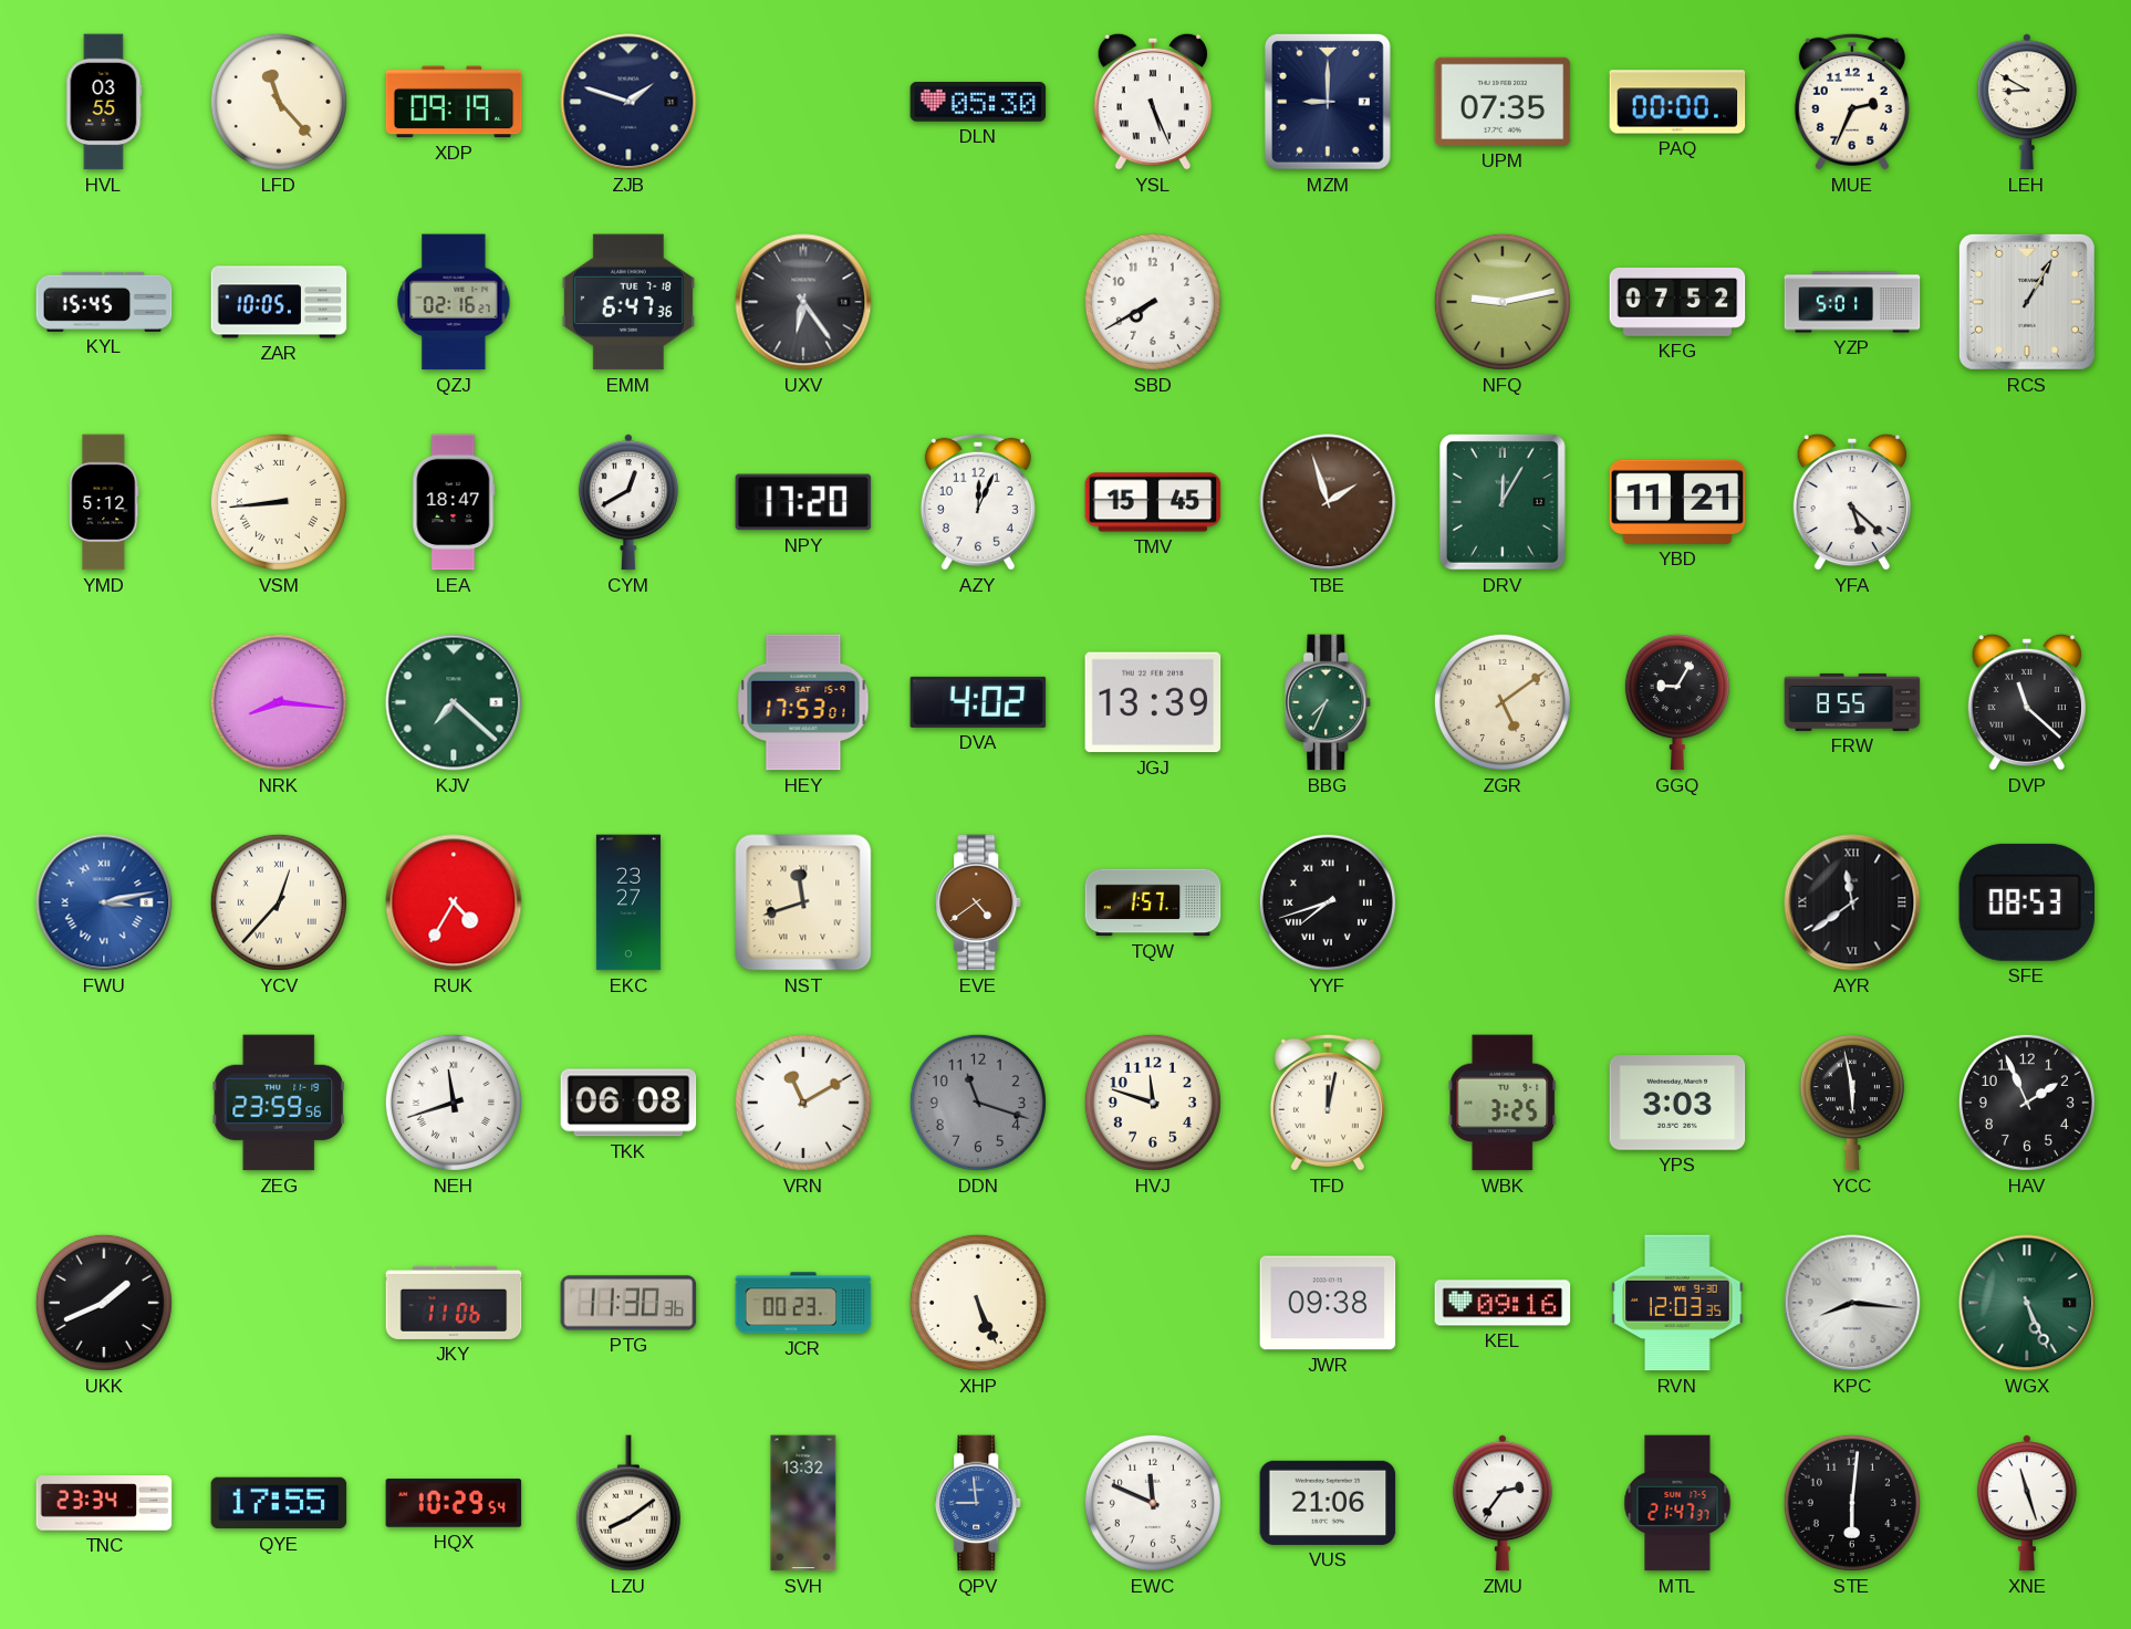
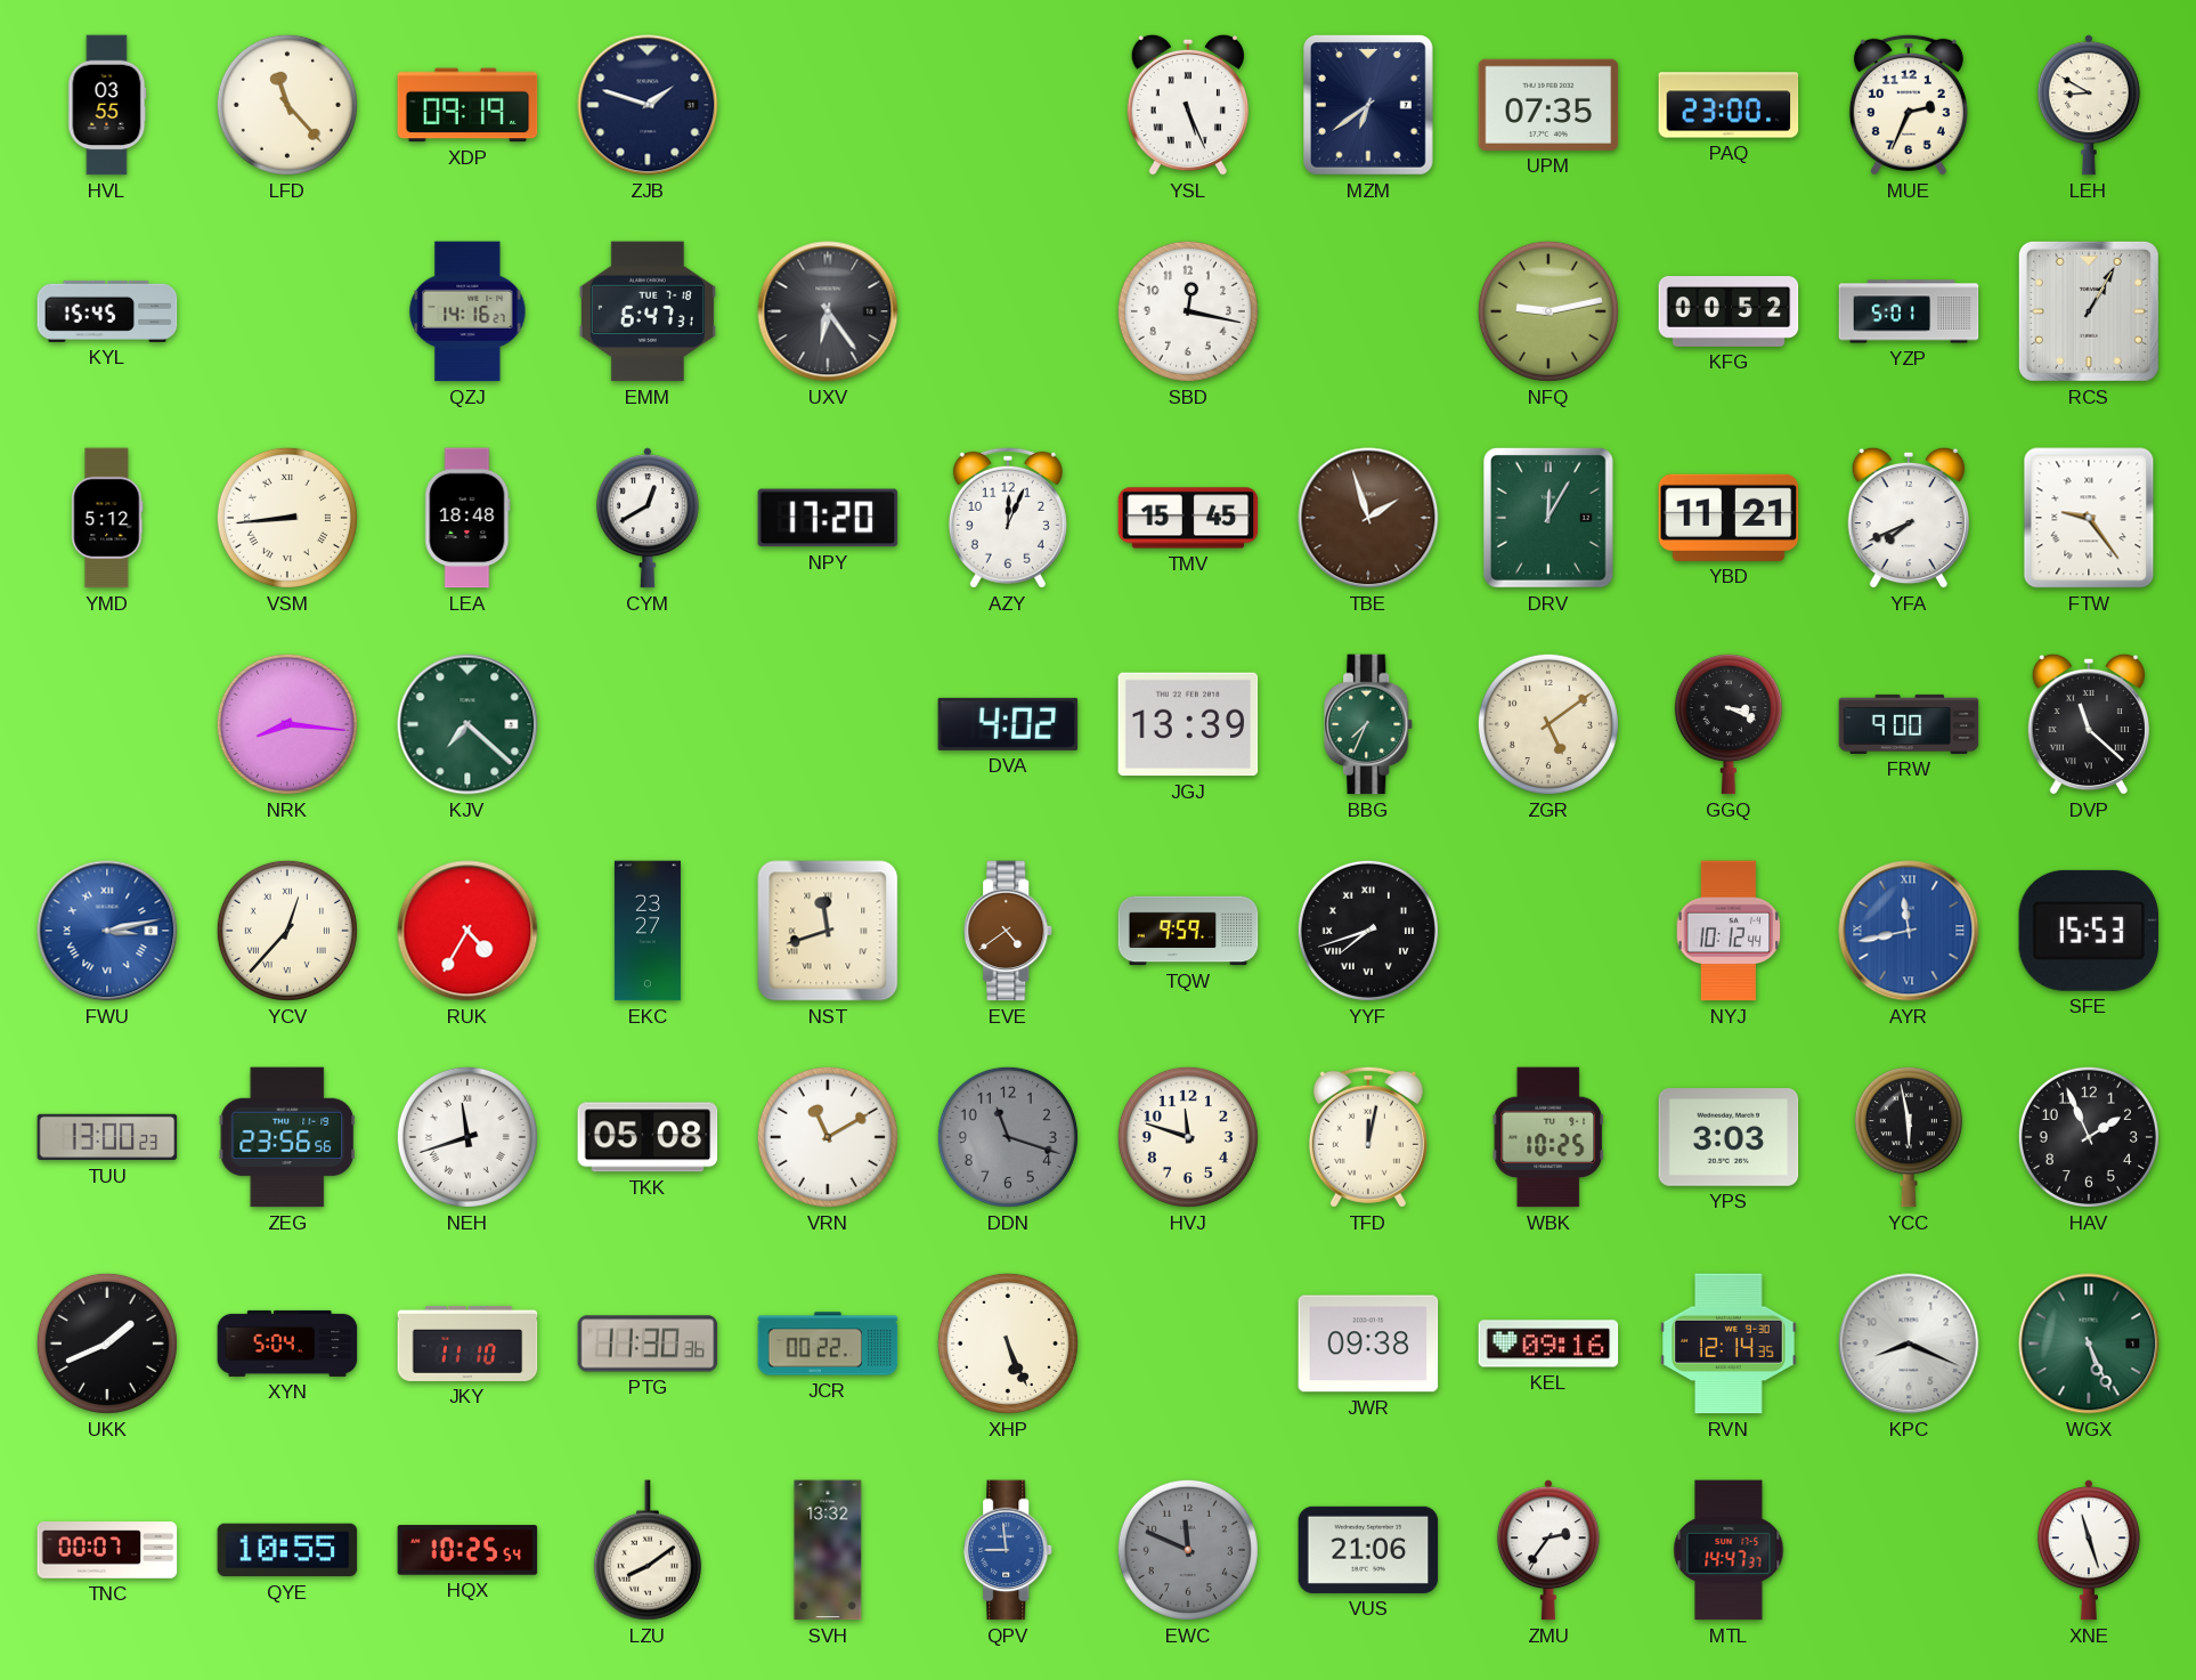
DLN: 05:30 -> none
MZM: 9:00 -> 6:39
PAQ: 00:00 -> 23:00
ZAR: 10:05 -> none
QZJ: 02:16 -> 14:16
EMM: 6:47:36 -> 6:47:31
SBD: 7:40 -> 12:17
KFG: 07:52 -> 00:52
LEA: 18:47 -> 18:48
YFA: 5:22 -> 7:41
FTW: none -> 9:24
HEY: 17:53 -> none
GGQ: 9:05 -> 3:19
FRW: 8:55 -> 9:00
TQW: 1:57 -> 9:59
NYJ: none -> 10:12
AYR: 11:39 -> 11:43
AYR dial: black -> blue
SFE: 08:53 -> 15:53
TUU: none -> 13:00
ZEG: 23:59 -> 23:56
TKK: 06:08 -> 05:08
WBK: 3:25 -> 10:25
XYN: none -> 5:04
JKY: 11:06 -> 11:10
JCR: 00:23 -> 00:22
RVN: 12:03 -> 12:14
KPC: 8:16 -> 8:19
TNC: 23:34 -> 00:07
QYE: 17:55 -> 10:55
HQX: 10:29 -> 10:25
EWC dial: white -> grey
MTL: 21:47 -> 14:47
STE: 6:01 -> none
